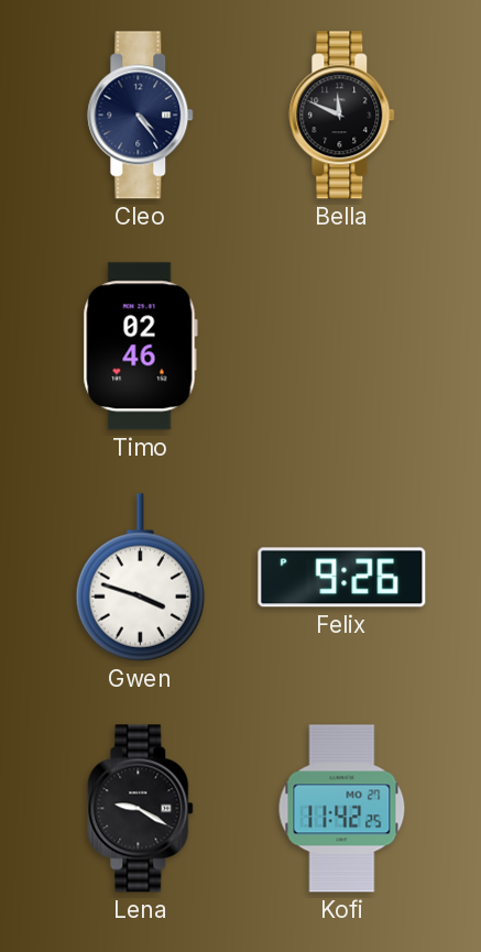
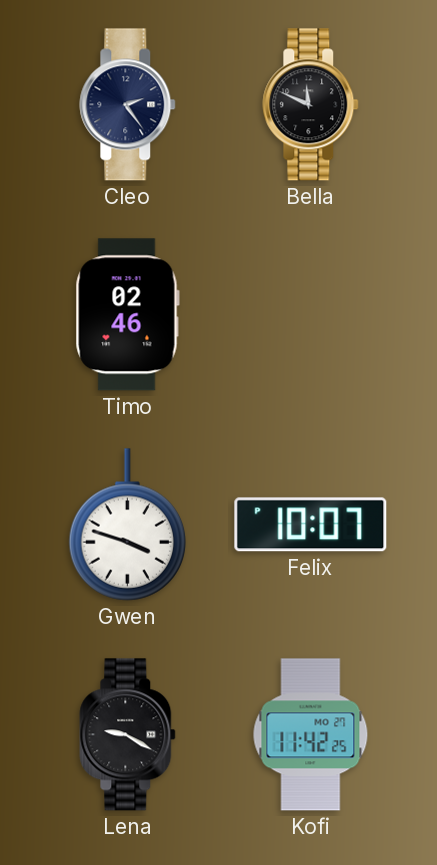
Cleo: 4:24 -> 2:24
Felix: 9:26 -> 10:07
